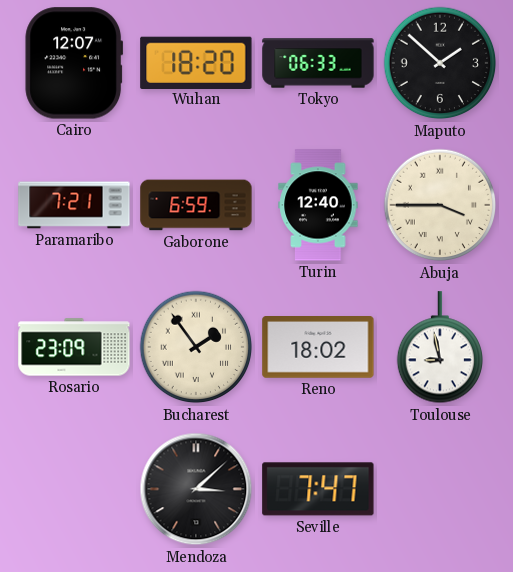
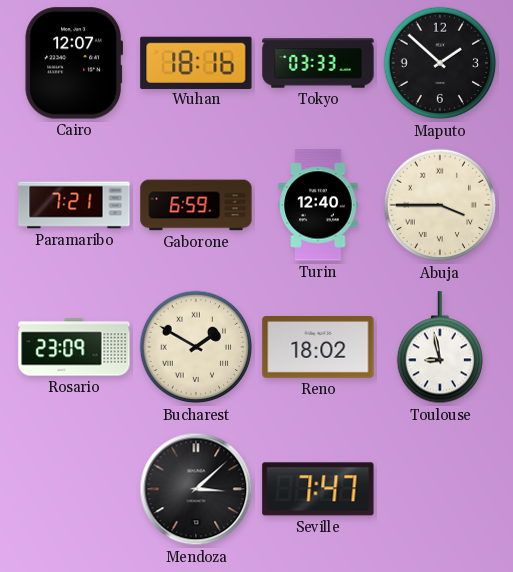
Wuhan: 18:20 -> 18:16
Tokyo: 06:33 -> 03:33
Bucharest: 1:54 -> 1:50
